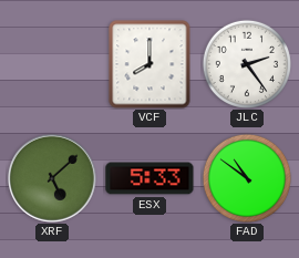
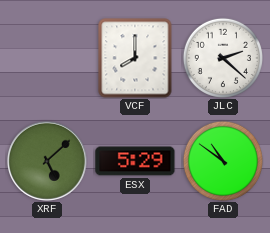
JLC: 2:24 -> 2:22
ESX: 5:33 -> 5:29
